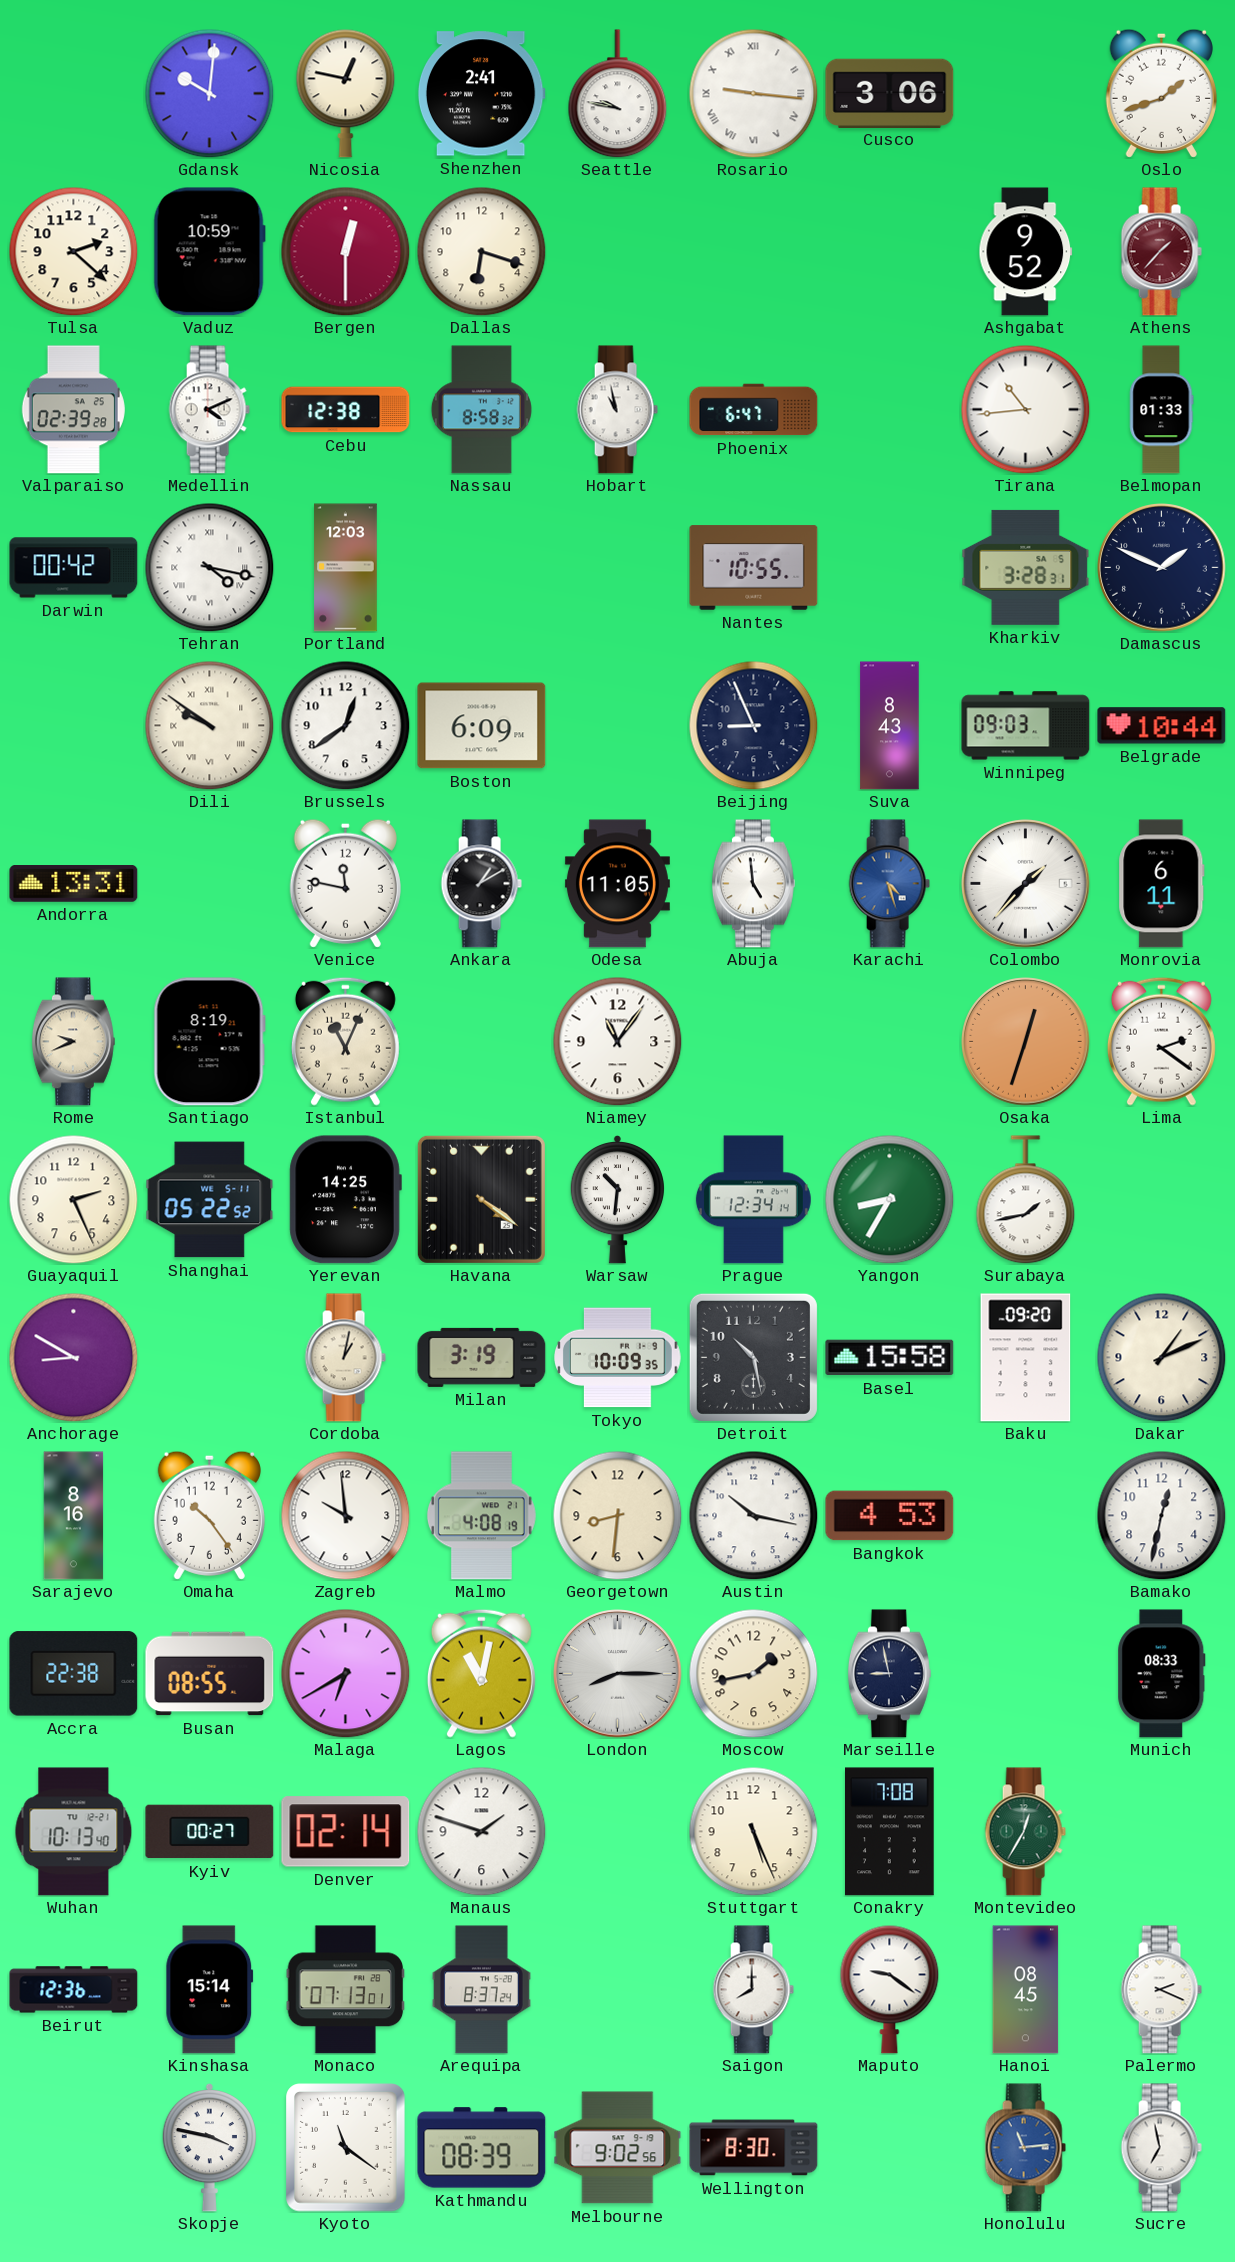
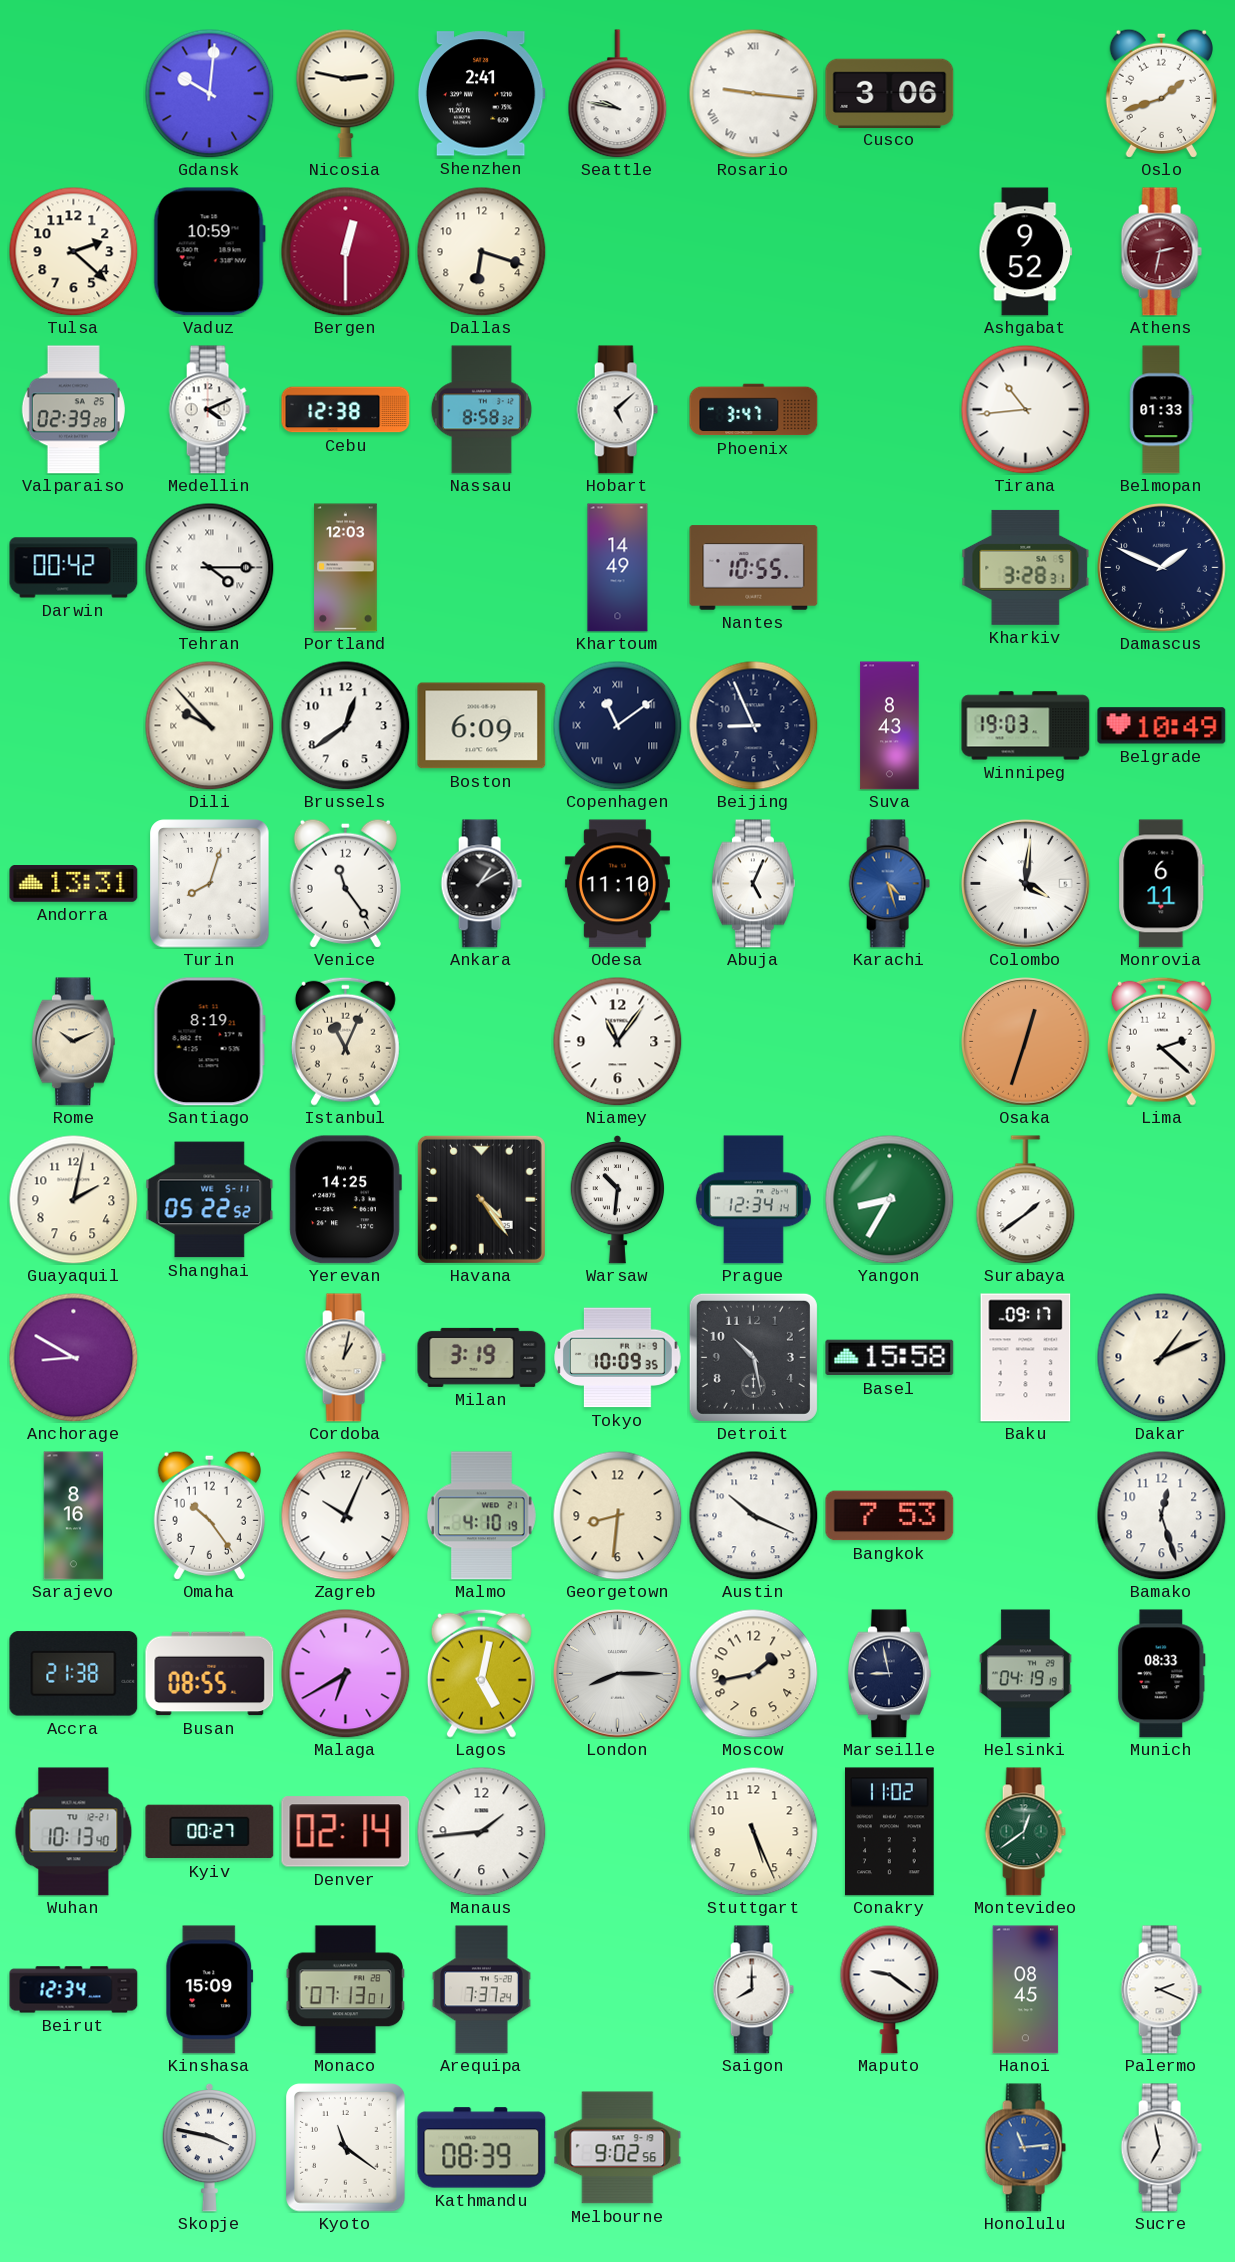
Nicosia: 12:47 -> 2:47
Athens: 1:37 -> 2:32
Hobart: 10:58 -> 5:08
Phoenix: 6:47 -> 3:47
Tehran: 4:17 -> 4:15
Khartoum: none -> 14:49
Dili: 9:51 -> 9:53
Copenhagen: none -> 11:09
Winnipeg: 09:03 -> 19:03
Belgrade: 10:44 -> 10:49
Turin: none -> 8:03
Venice: 11:47 -> 11:24
Odesa: 11:05 -> 11:10
Abuja: 4:59 -> 5:04
Colombo: 1:37 -> 4:01
Rome: 9:41 -> 10:11
Lima: 2:21 -> 2:22
Guayaquil: 2:26 -> 2:02
Havana: 4:21 -> 4:24
Surabaya: 1:43 -> 1:39
Baku: 09:20 -> 09:17
Zagreb: 9:59 -> 10:04
Malmo: 4:08 -> 4:10
Austin: 10:17 -> 10:19
Bangkok: 4:53 -> 7:53
Bamako: 12:32 -> 12:27
Accra: 22:38 -> 21:38
Lagos: 11:02 -> 5:02
Helsinki: none -> 04:19
Manaus: 1:48 -> 1:44
Conakry: 7:08 -> 11:02
Montevideo: 12:35 -> 12:39
Beirut: 12:36 -> 12:34
Kinshasa: 15:14 -> 15:09
Arequipa: 8:37 -> 7:37
Wellington: 8:30 -> none
